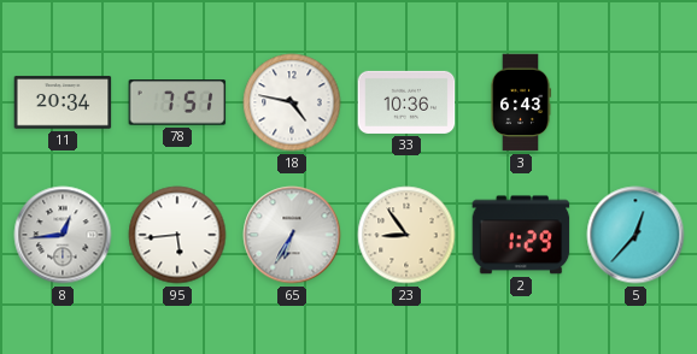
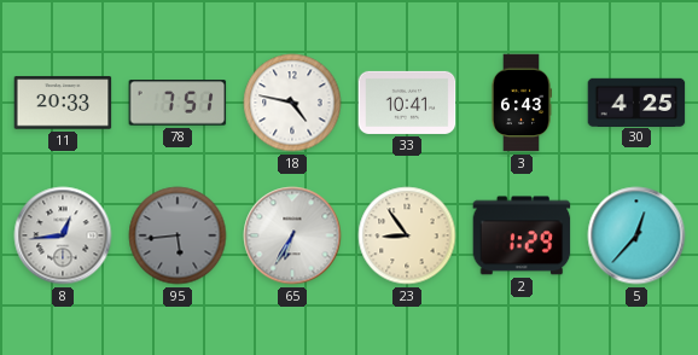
11: 20:34 -> 20:33
33: 10:36 -> 10:41
30: none -> 4:25
95 dial: white -> grey
